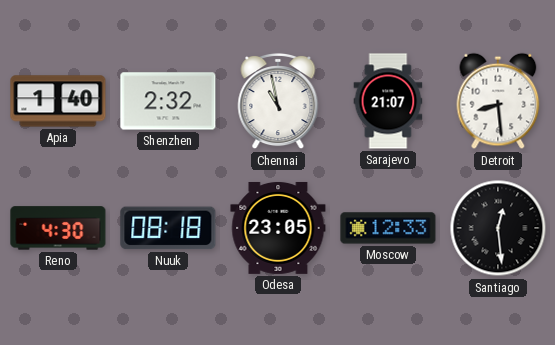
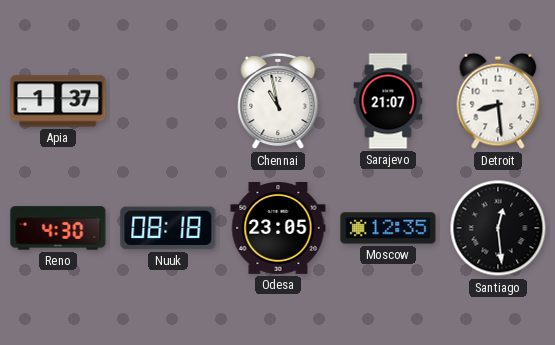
Apia: 1:40 -> 1:37
Shenzhen: 2:32 -> none
Moscow: 12:33 -> 12:35
